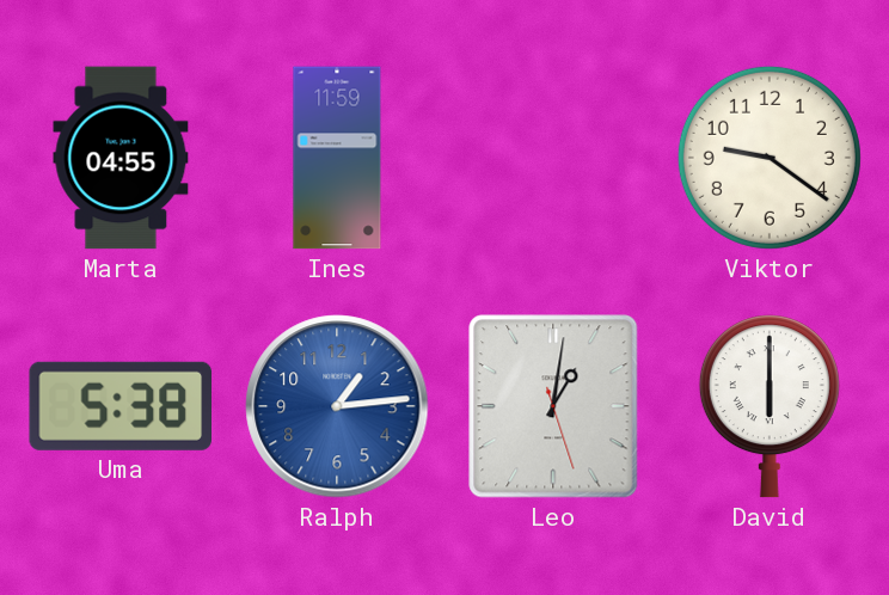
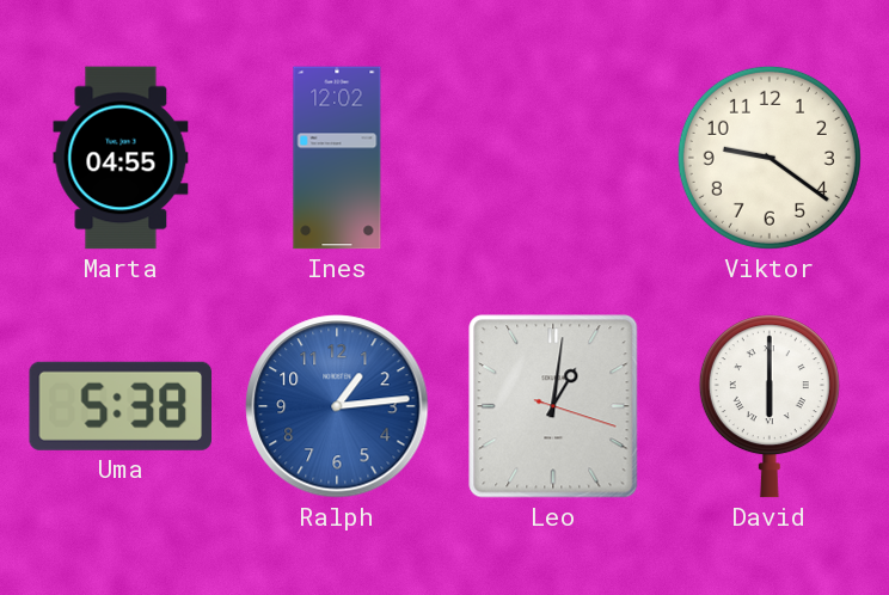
Ines: 11:59 -> 12:02
Leo: 1:01:27 -> 1:01:18
